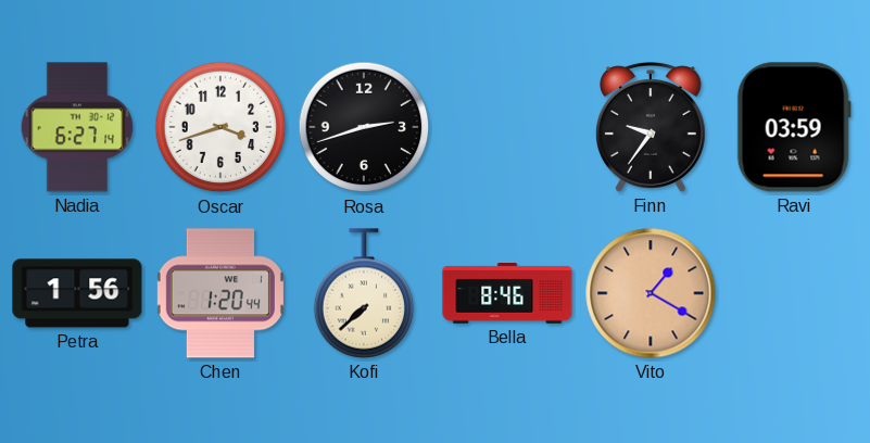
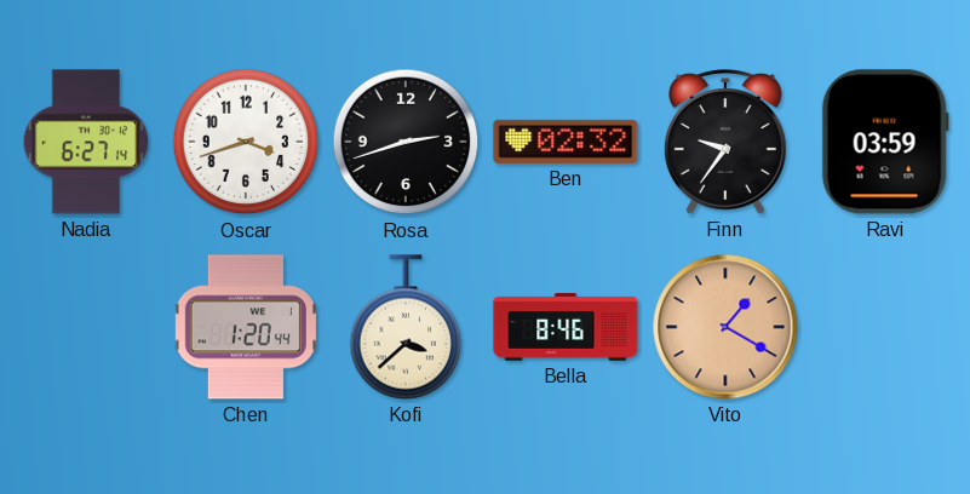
Ben: none -> 02:32
Petra: 1:56 -> none
Kofi: 7:38 -> 3:38
